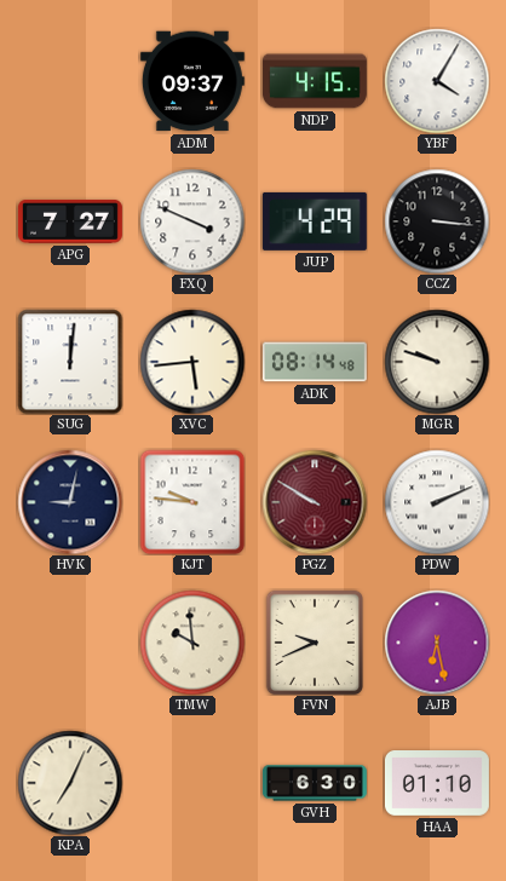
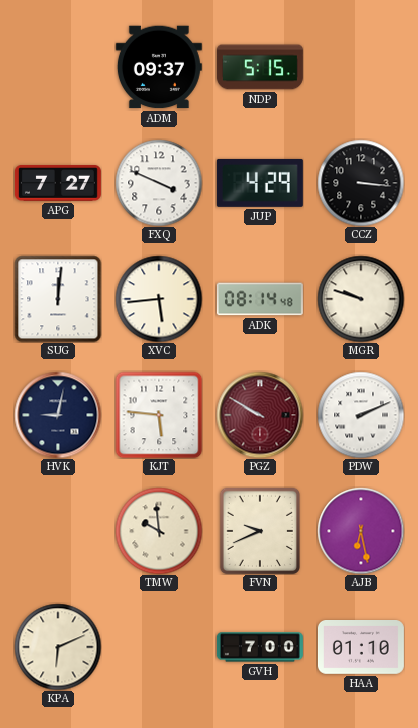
NDP: 4:15 -> 5:15
YBF: 4:05 -> none
KJT: 9:46 -> 5:46
KPA: 7:04 -> 6:11
GVH: 6:30 -> 7:00
